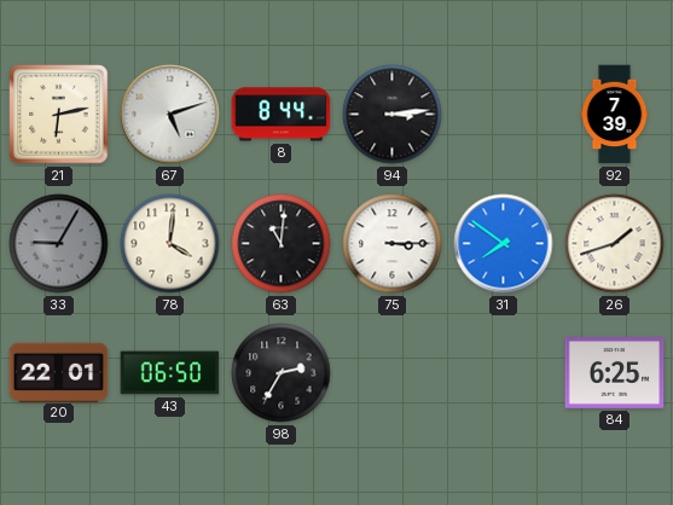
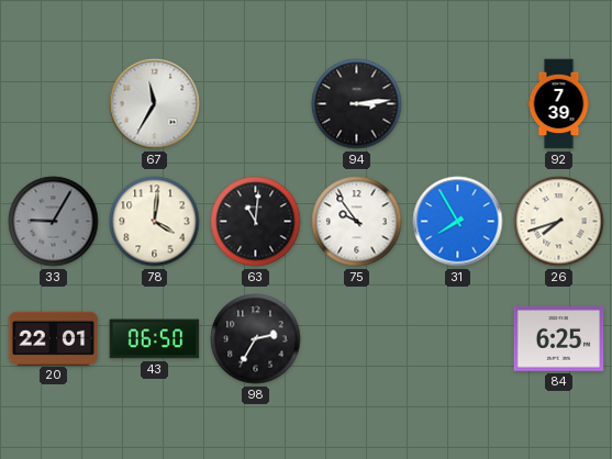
21: 6:13 -> none
67: 5:12 -> 11:35
8: 8:44 -> none
75: 3:15 -> 9:54
31: 7:51 -> 7:55
26: 1:42 -> 7:42
